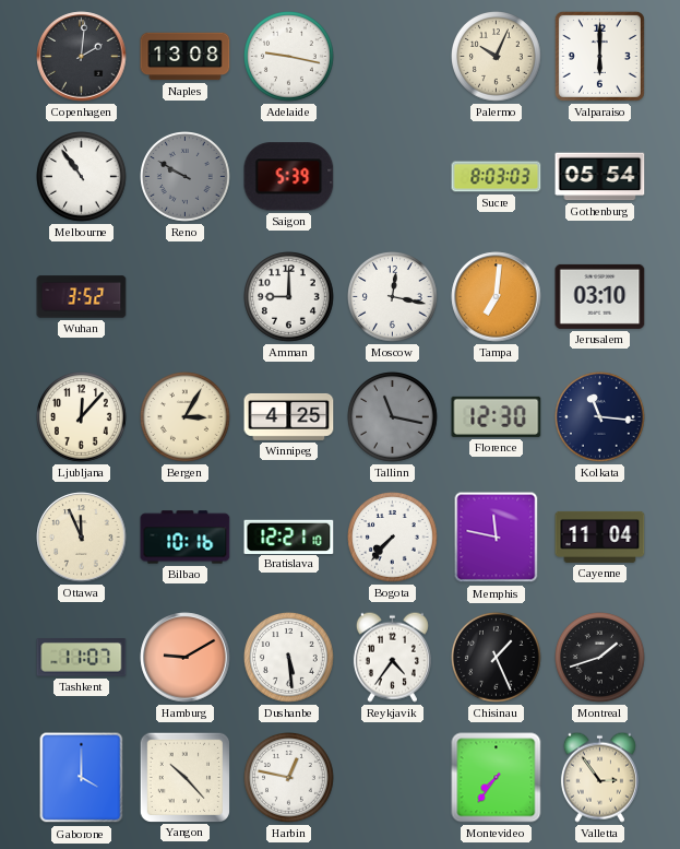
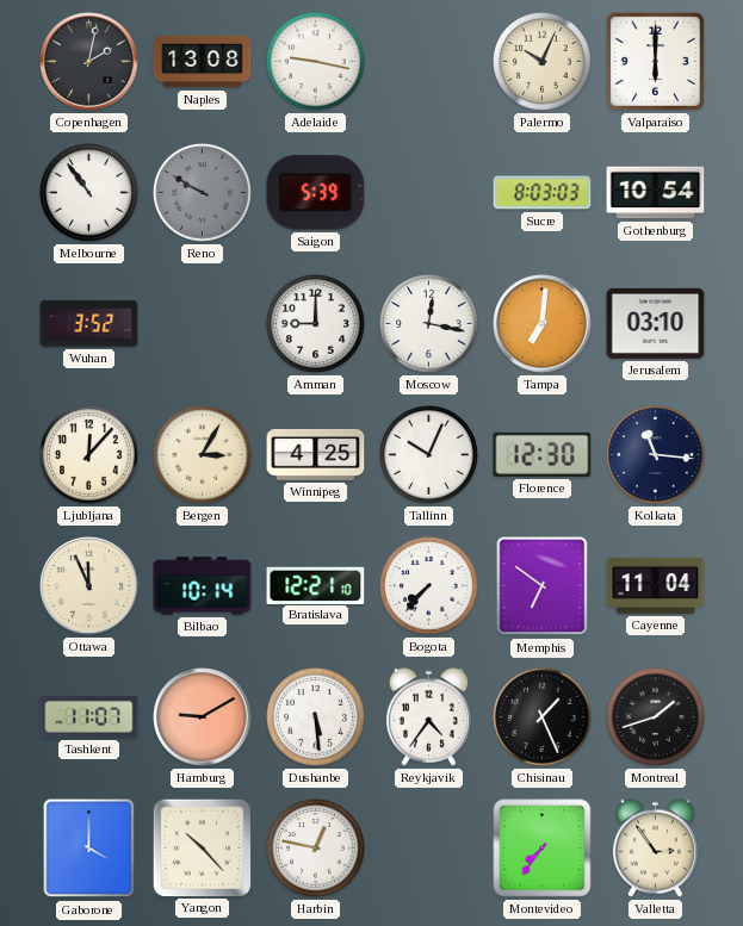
Copenhagen: 2:01 -> 2:02
Gothenburg: 05:54 -> 10:54
Tallinn: 11:17 -> 10:04
Tallinn dial: grey -> white
Bilbao: 10:16 -> 10:14
Memphis: 11:47 -> 6:51
